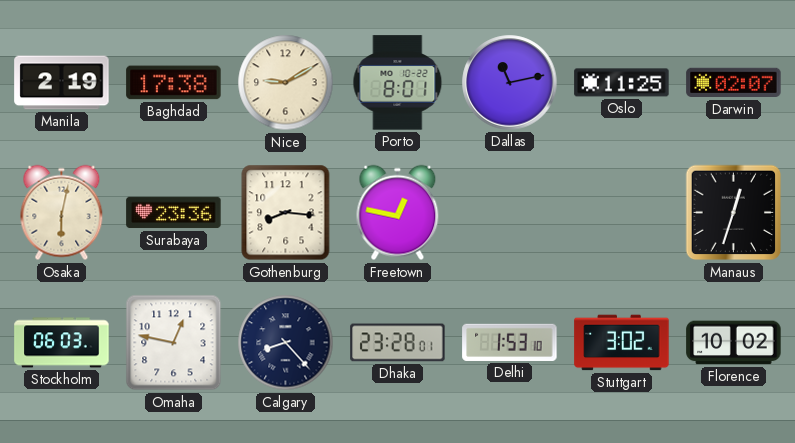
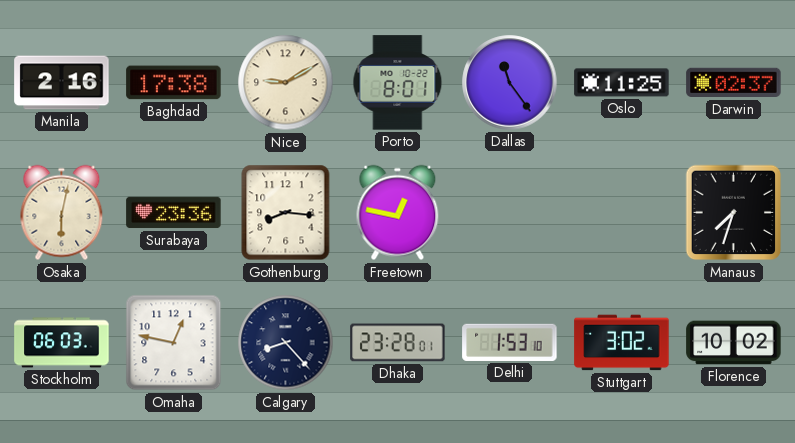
Manila: 2:19 -> 2:16
Dallas: 11:13 -> 11:24
Darwin: 02:07 -> 02:37
Manaus: 12:33 -> 7:33
